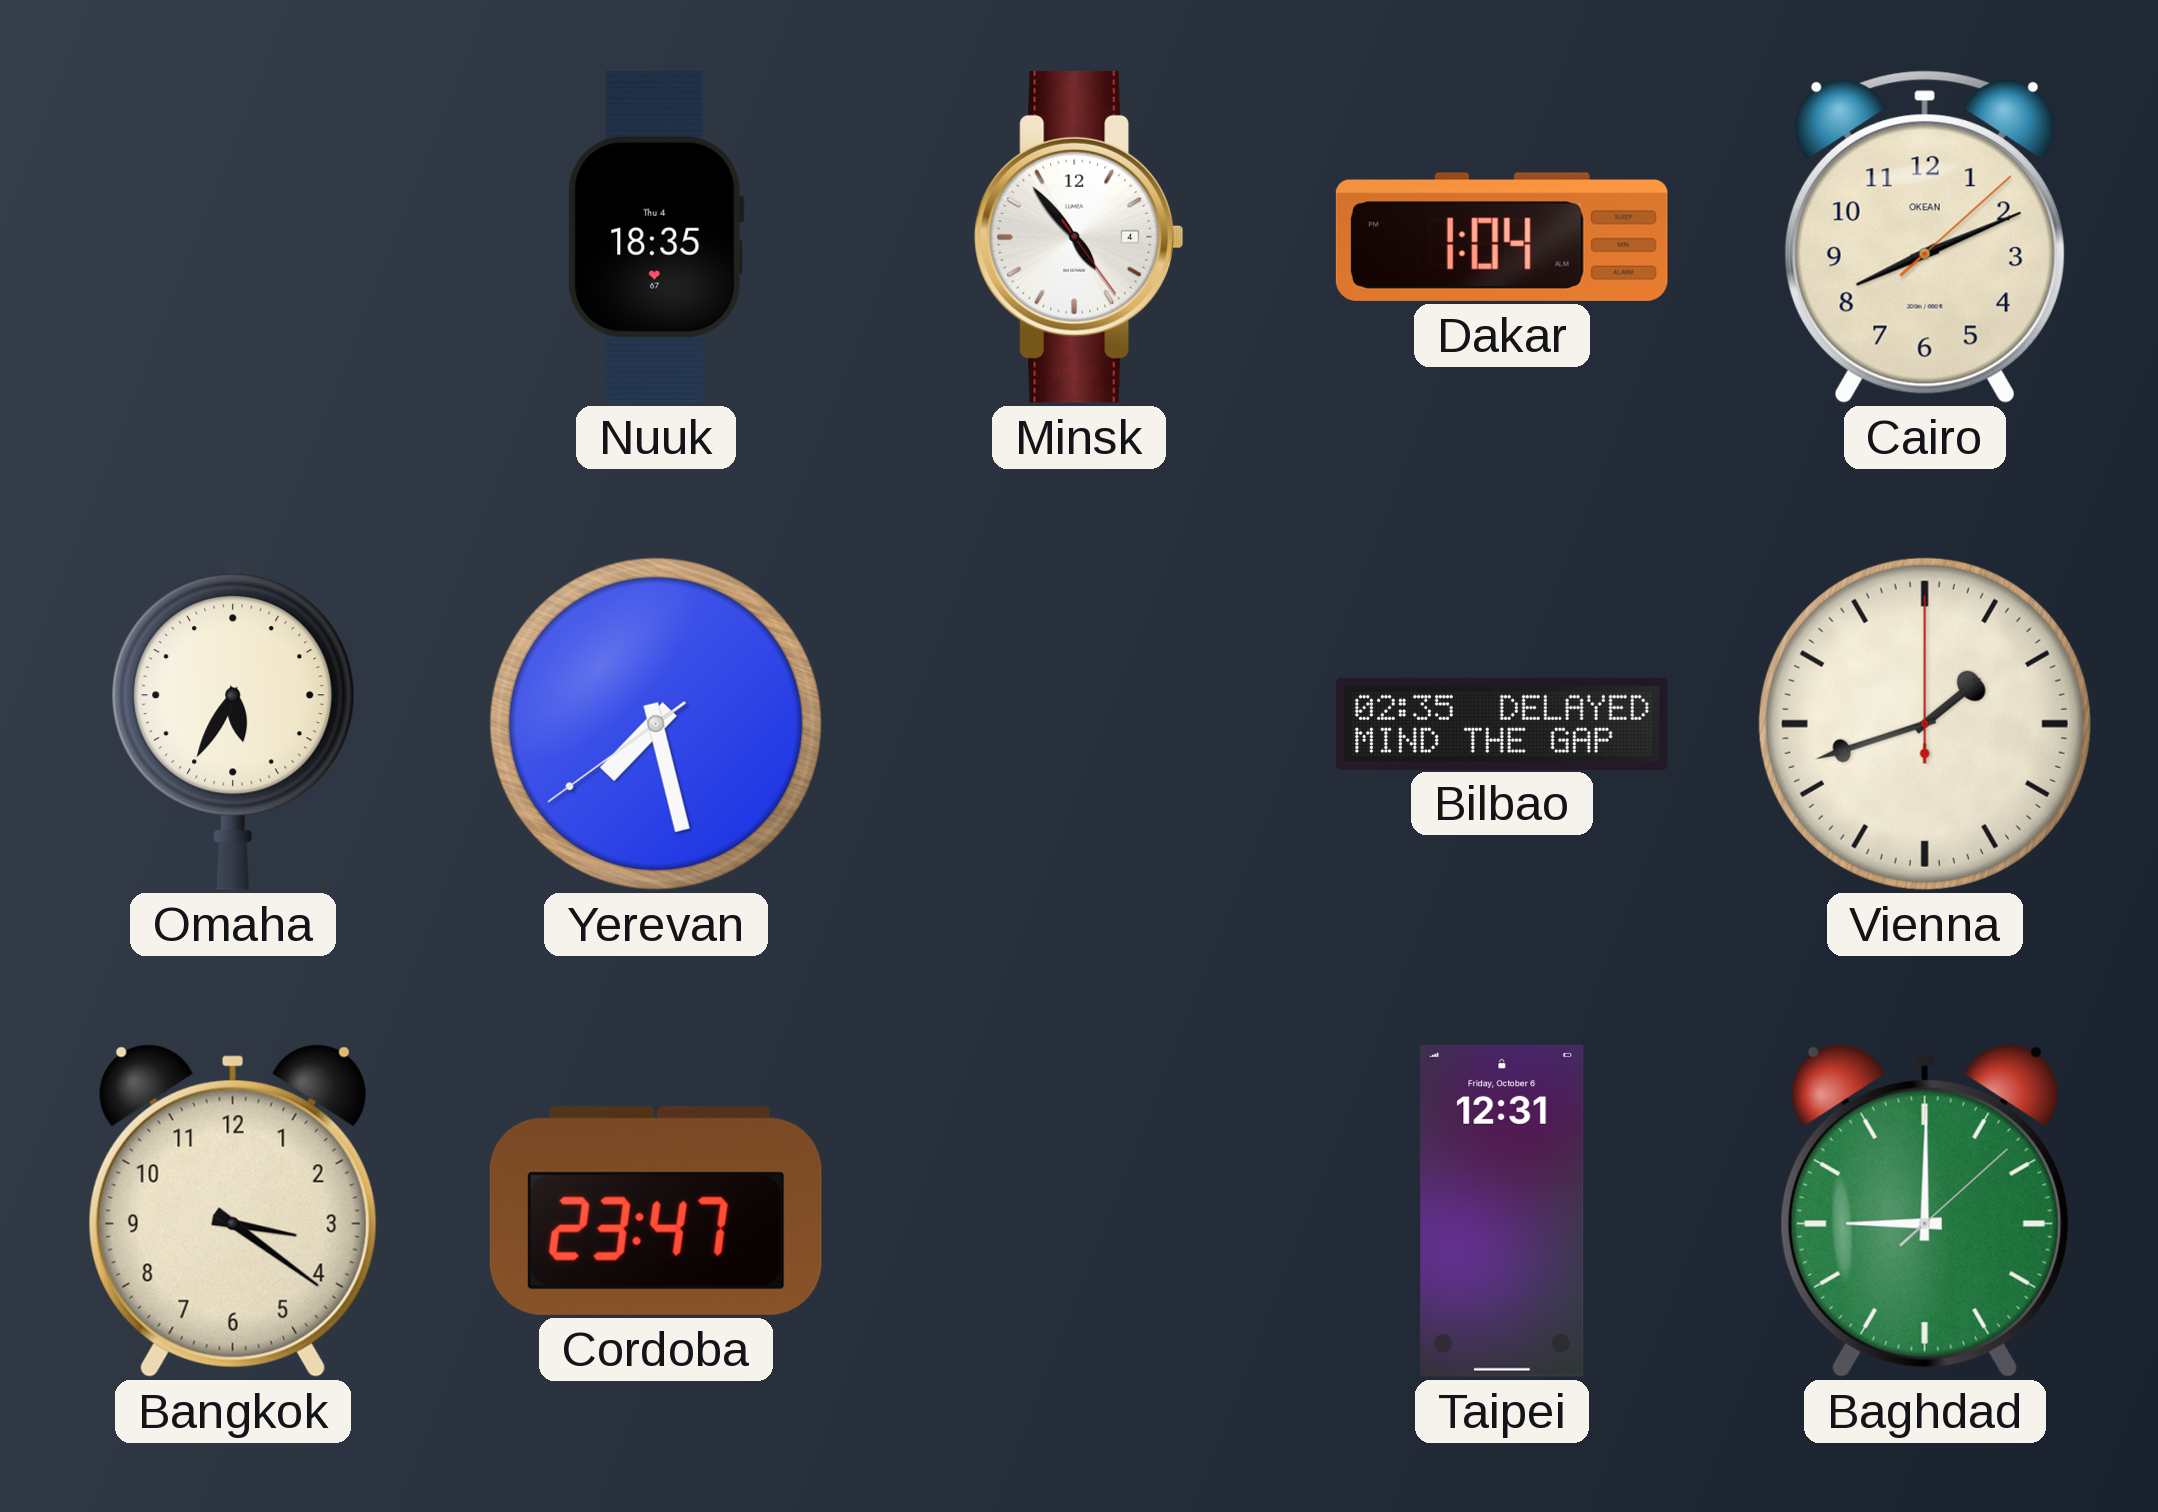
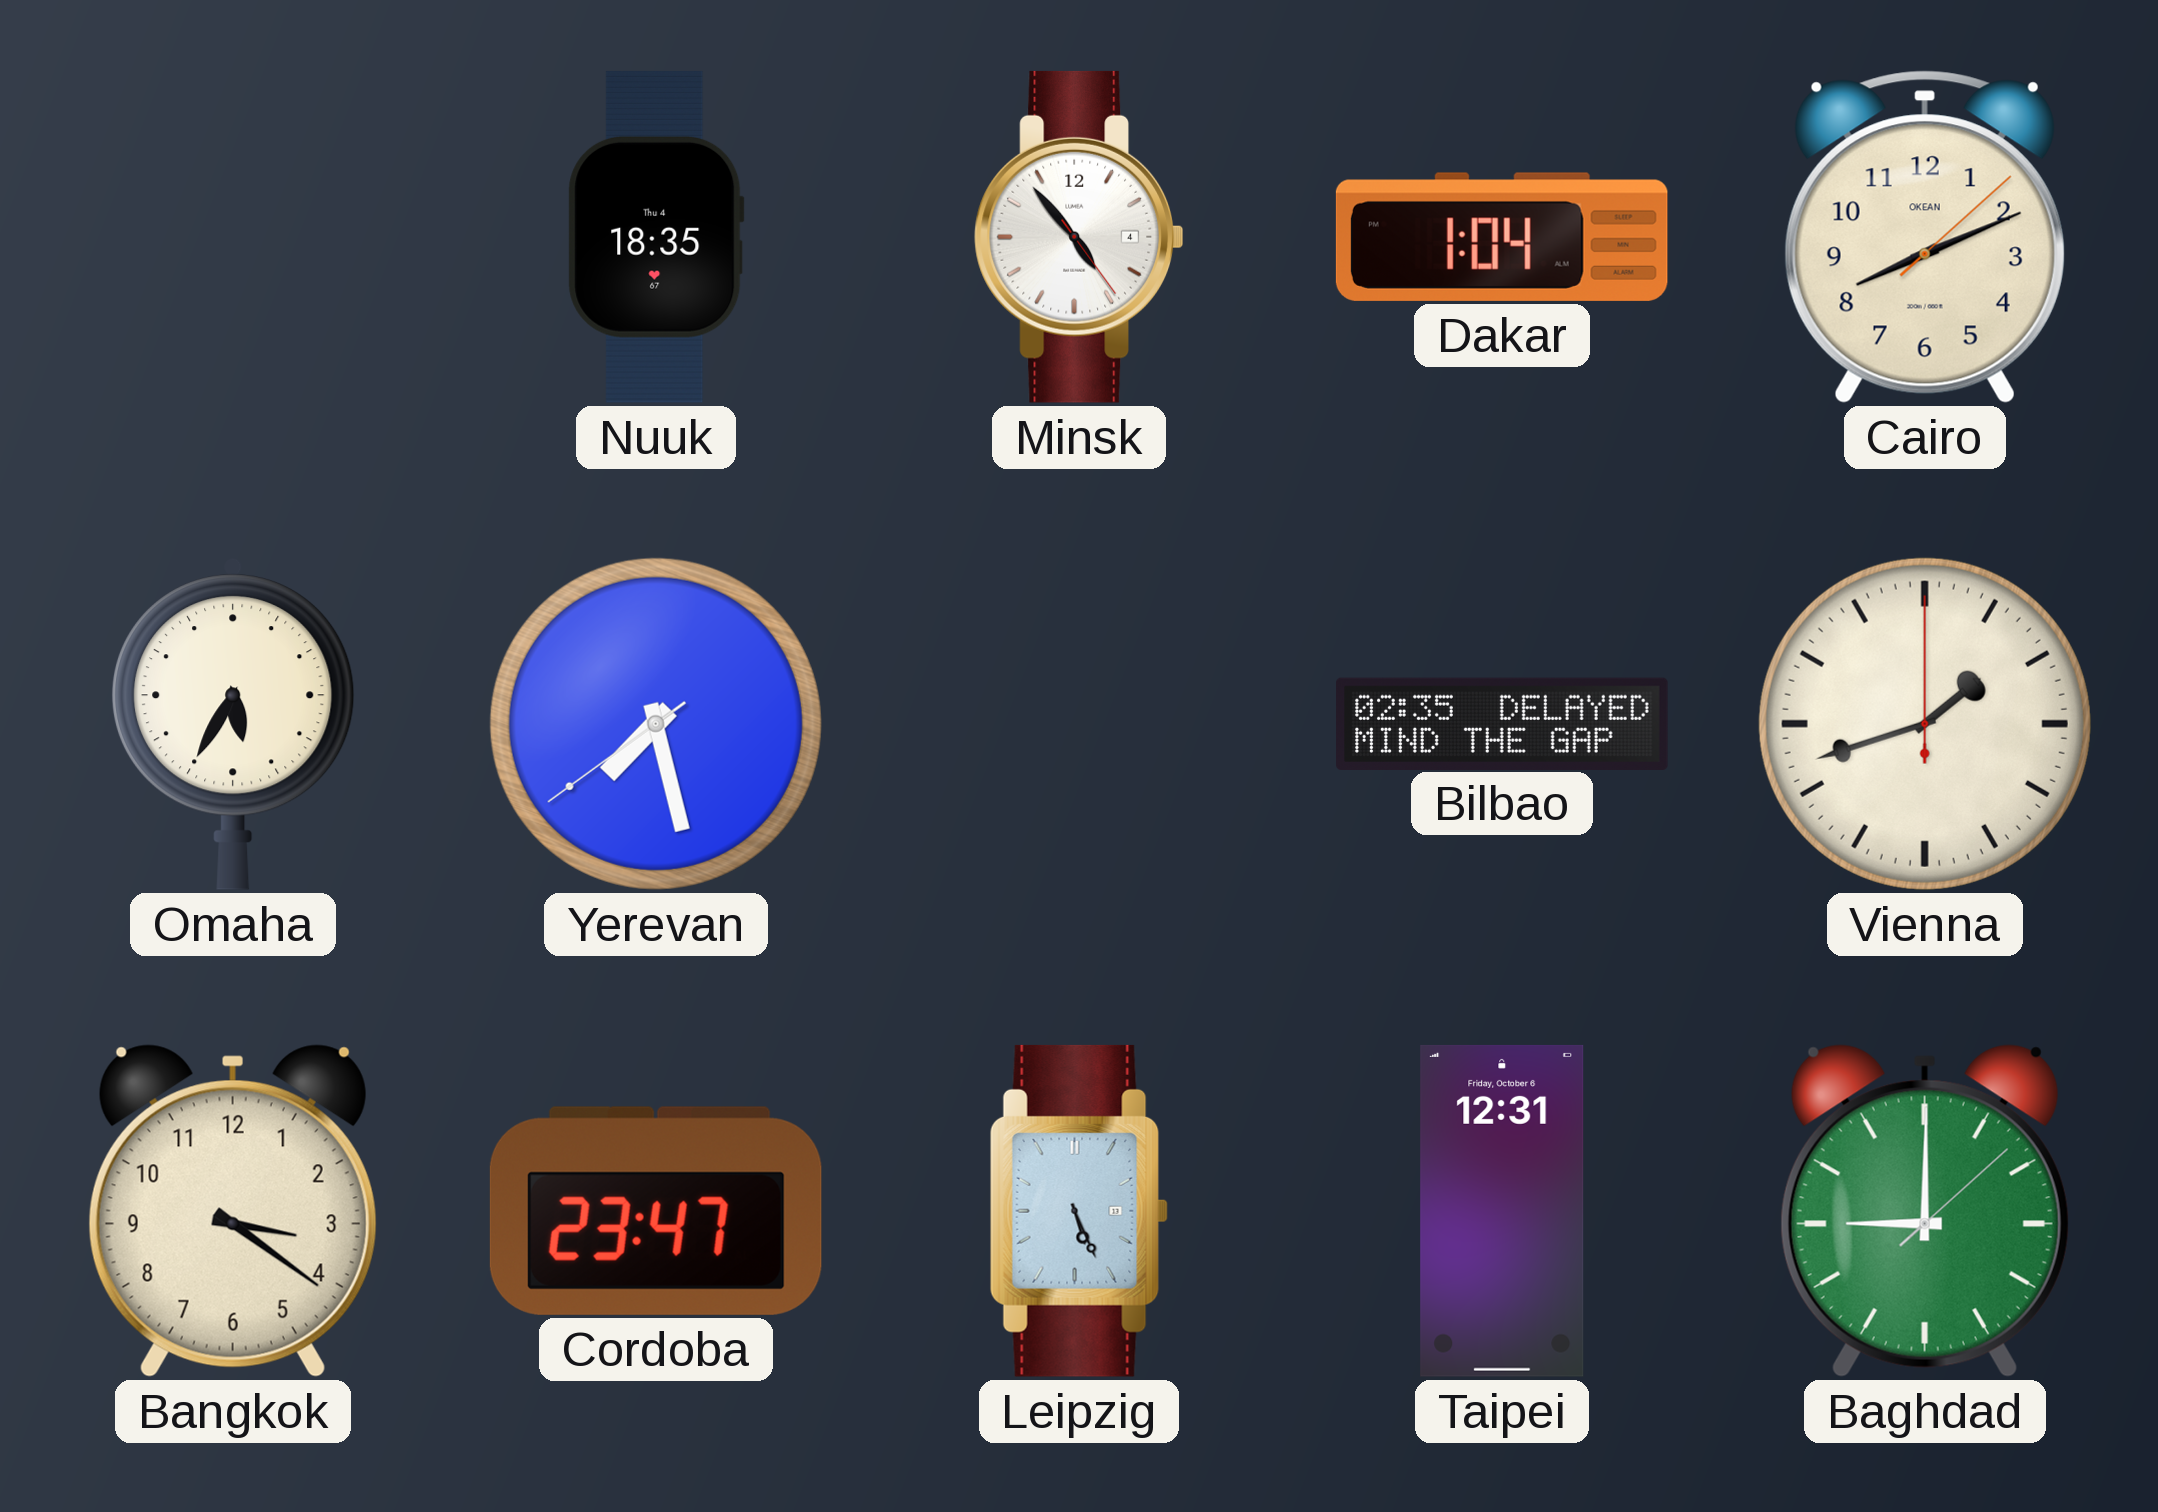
Leipzig: none -> 5:26
